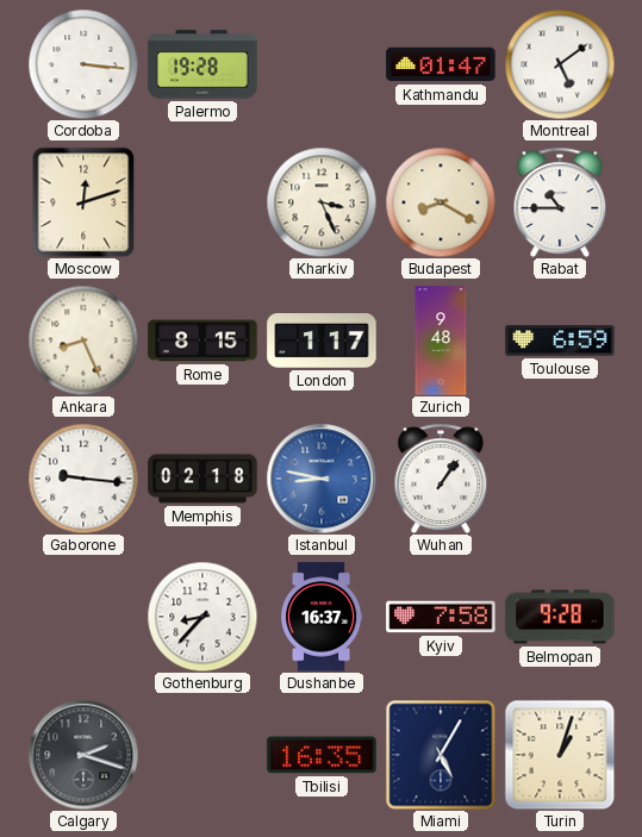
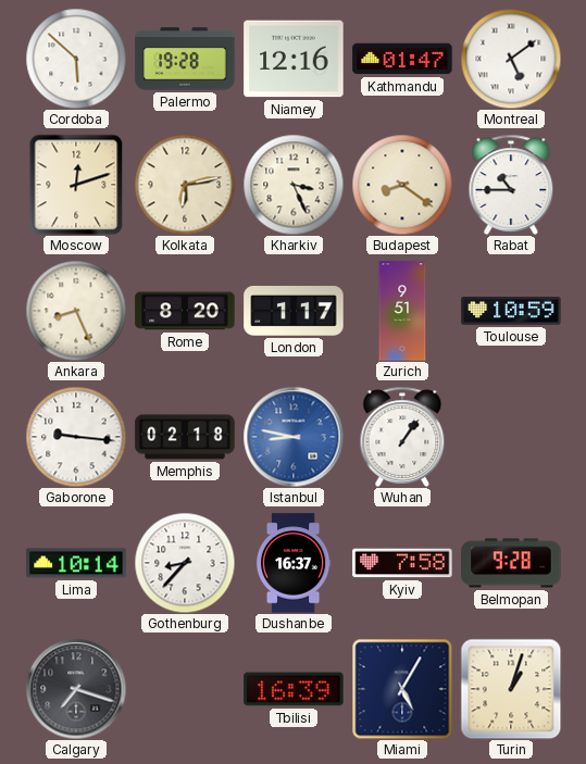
Cordoba: 3:16 -> 5:52
Niamey: none -> 12:16
Kolkata: none -> 6:13
Budapest: 8:20 -> 8:21
Rome: 8:15 -> 8:20
Zurich: 9:48 -> 9:51
Toulouse: 6:59 -> 10:59
Lima: none -> 10:14
Calgary: 2:18 -> 7:18
Tbilisi: 16:35 -> 16:39
